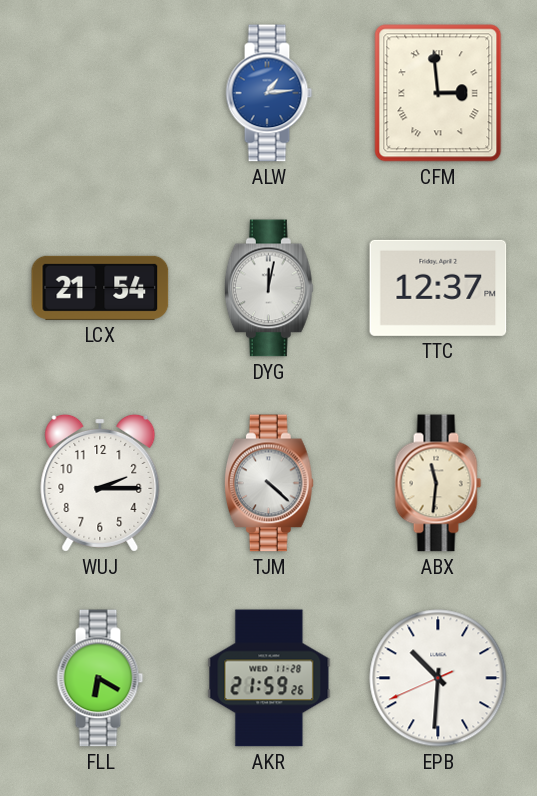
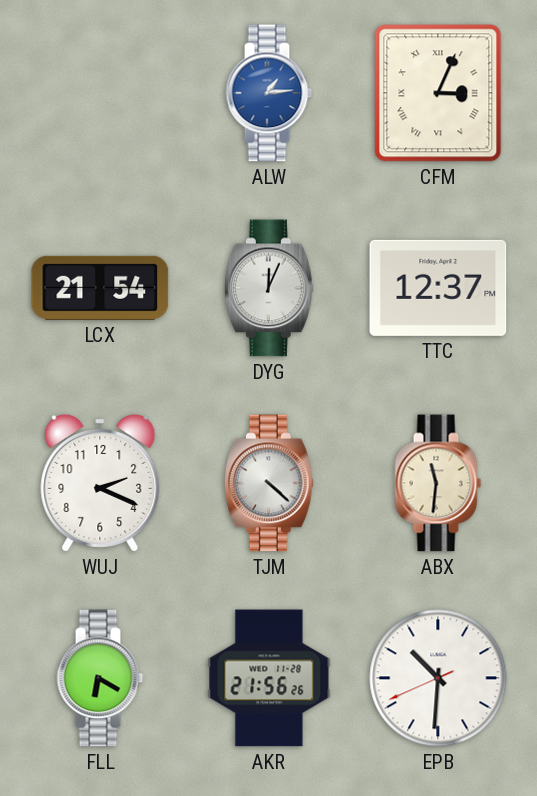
CFM: 2:59 -> 3:04
DYG: 12:02 -> 12:04
WUJ: 2:15 -> 2:19
AKR: 21:59 -> 21:56
